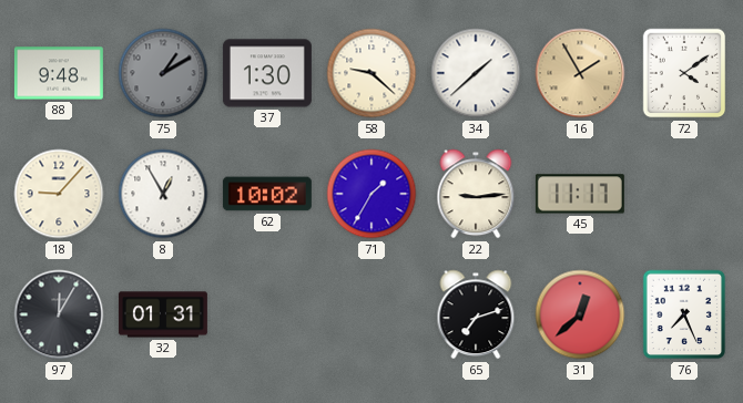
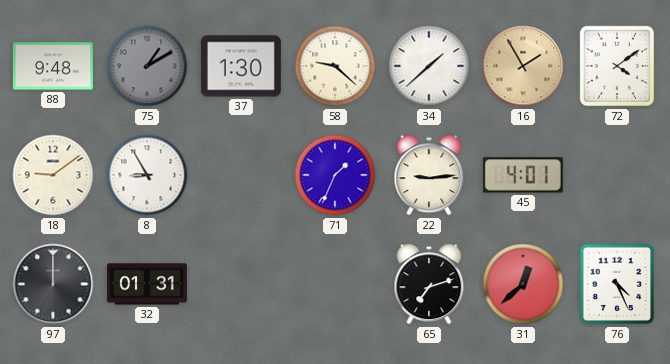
18: 9:07 -> 9:09
8: 12:55 -> 8:55
62: 10:02 -> none
71: 1:35 -> 1:34
45: 11:17 -> 4:01
97: 12:05 -> 12:00
76: 7:26 -> 4:26
